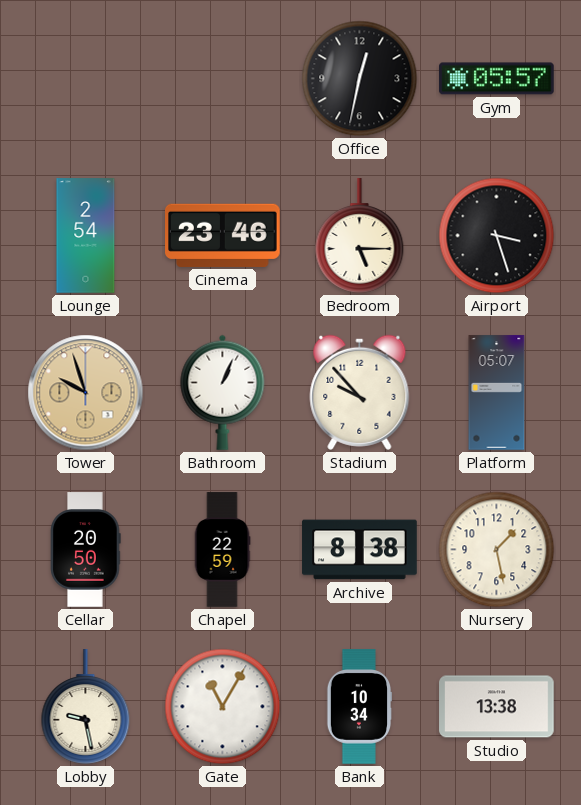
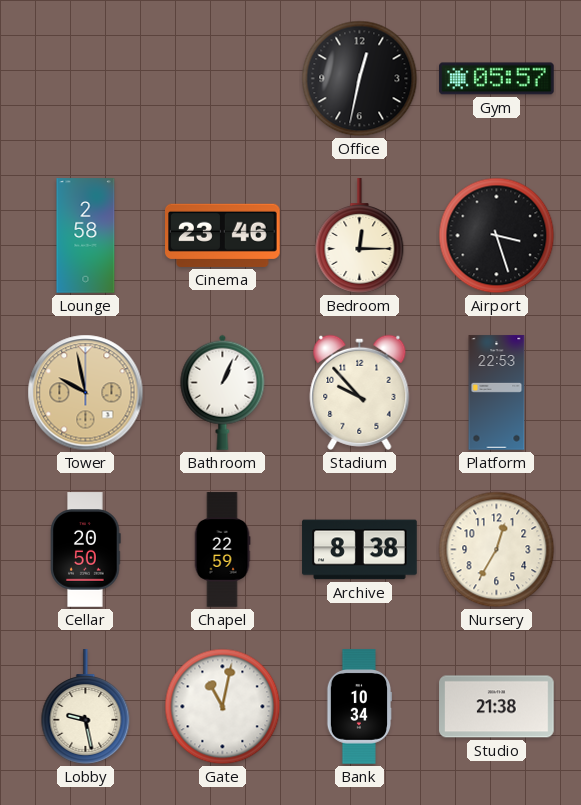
Lounge: 2:54 -> 2:58
Bedroom: 5:15 -> 12:15
Tower: 9:57 -> 9:58
Platform: 05:07 -> 22:53
Nursery: 1:28 -> 12:35
Gate: 11:05 -> 11:02
Studio: 13:38 -> 21:38
